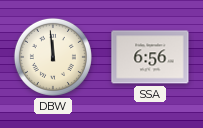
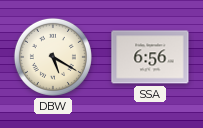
DBW: 11:59 -> 5:20
